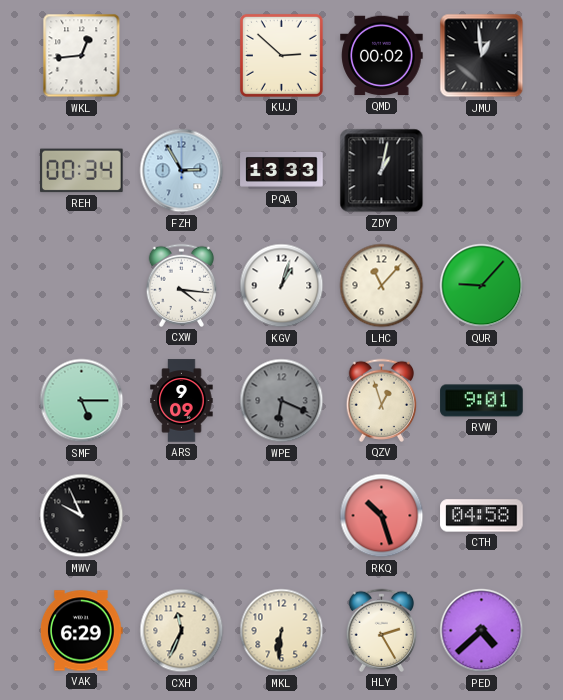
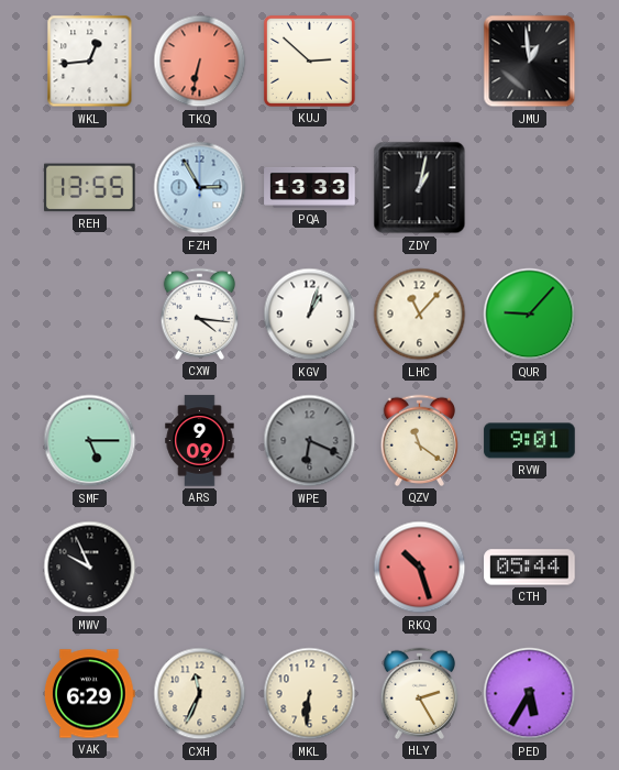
TKQ: none -> 6:32
QMD: 00:02 -> none
REH: 00:34 -> 13:55
QZV: 12:57 -> 11:21
CTH: 04:58 -> 05:44
PED: 4:38 -> 5:35
